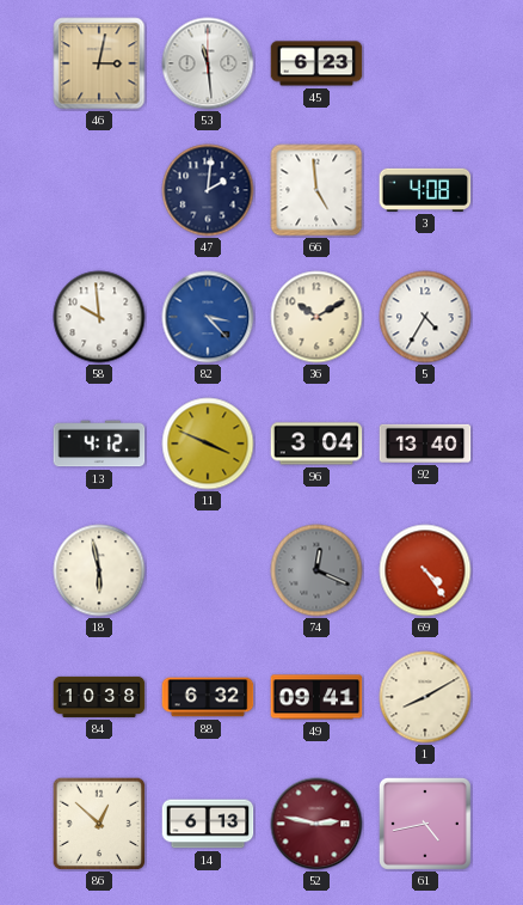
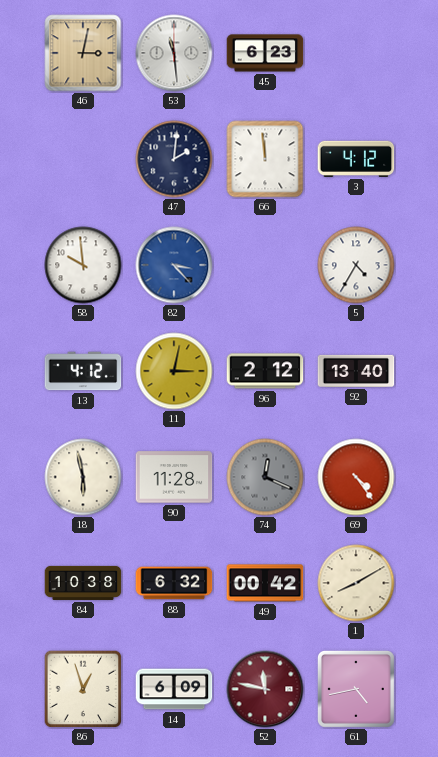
66: 4:59 -> 11:59
3: 4:08 -> 4:12
36: 10:10 -> none
11: 3:49 -> 3:02
96: 3:04 -> 2:12
90: none -> 11:28
49: 09:41 -> 00:42
86: 12:52 -> 12:57
14: 6:13 -> 6:09
52: 2:47 -> 11:47
